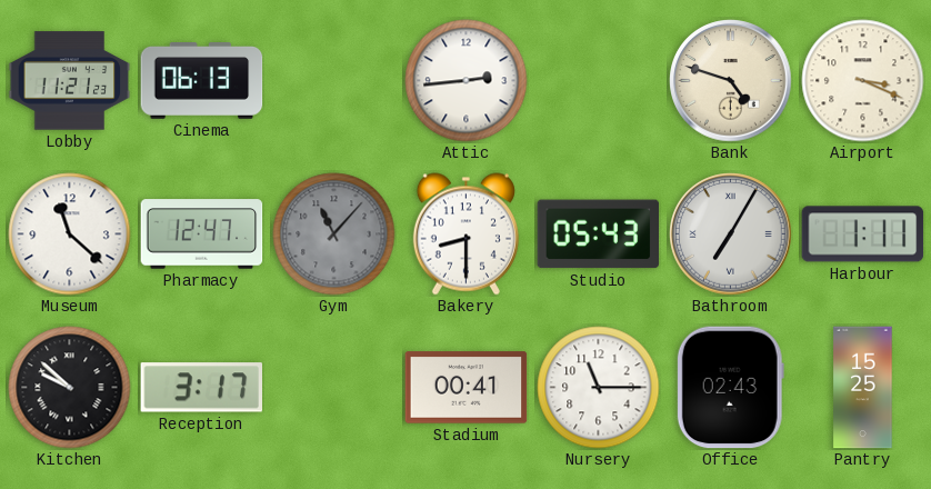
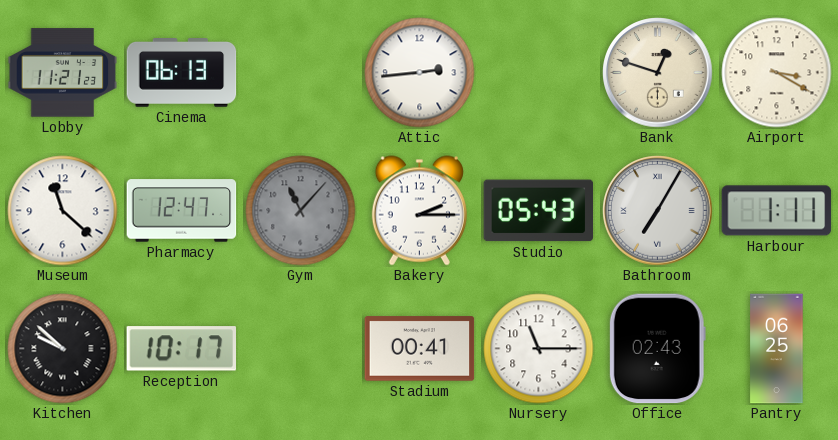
Bank: 4:48 -> 12:48
Airport: 3:19 -> 3:20
Bakery: 8:30 -> 2:15
Reception: 3:17 -> 10:17
Pantry: 15:25 -> 06:25
